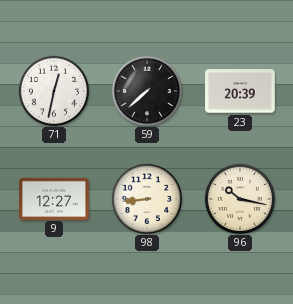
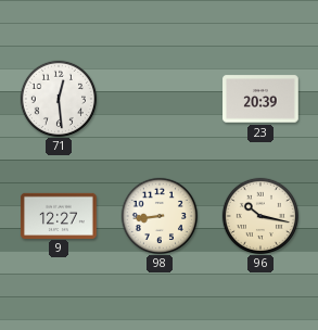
71: 12:32 -> 12:29
59: 7:38 -> none
